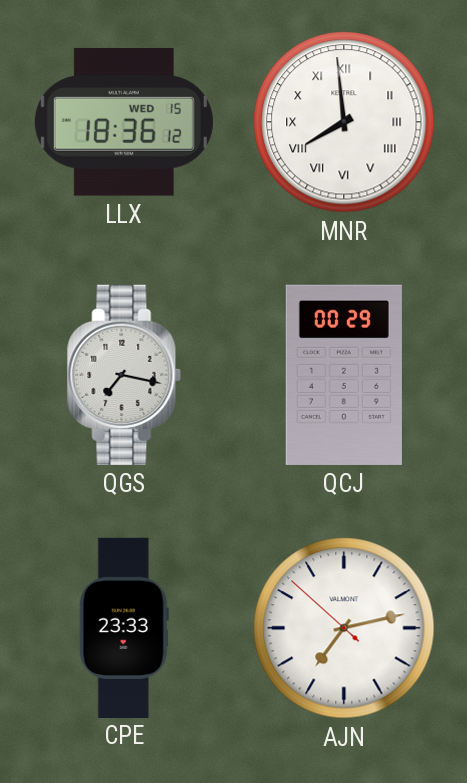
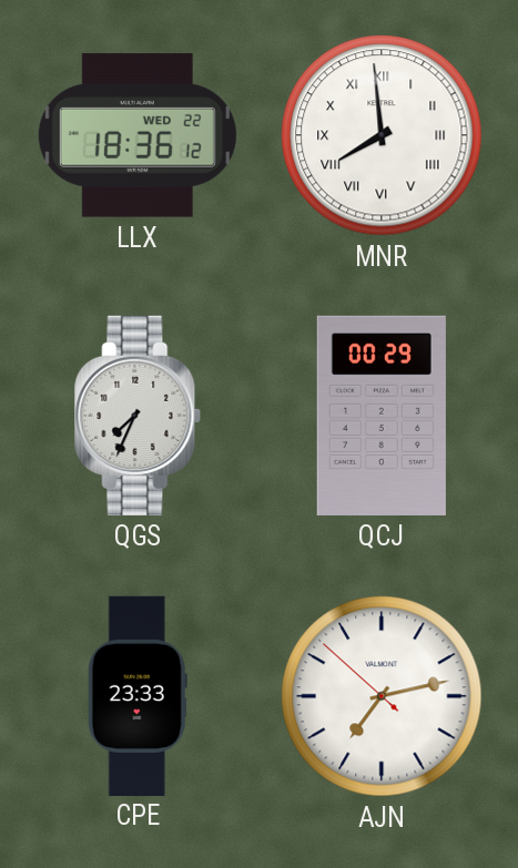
LLX date: WED 15 -> WED 22
QGS: 7:17 -> 7:34
